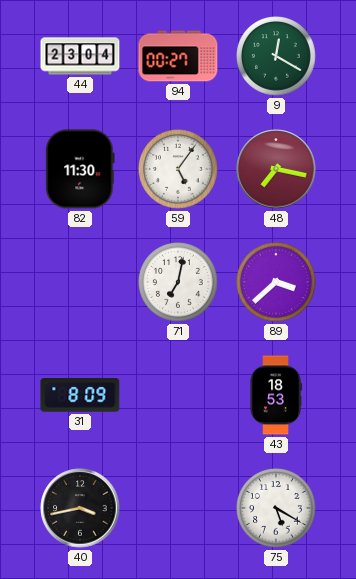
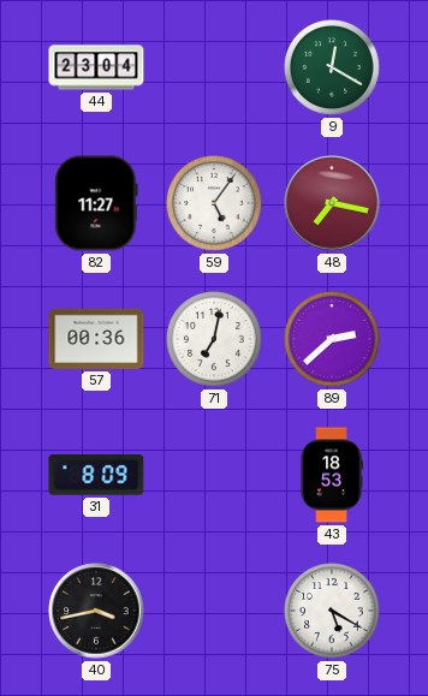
94: 00:27 -> none
82: 11:30 -> 11:27
57: none -> 00:36
89: 3:38 -> 2:38
